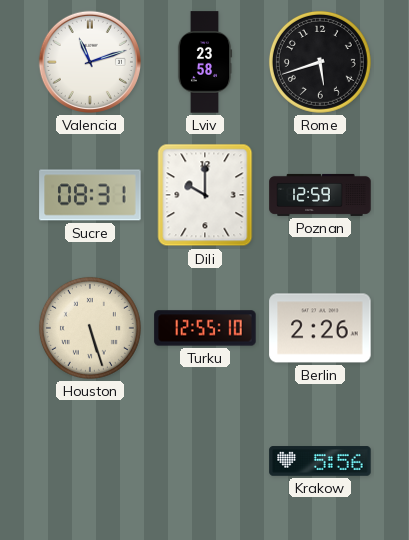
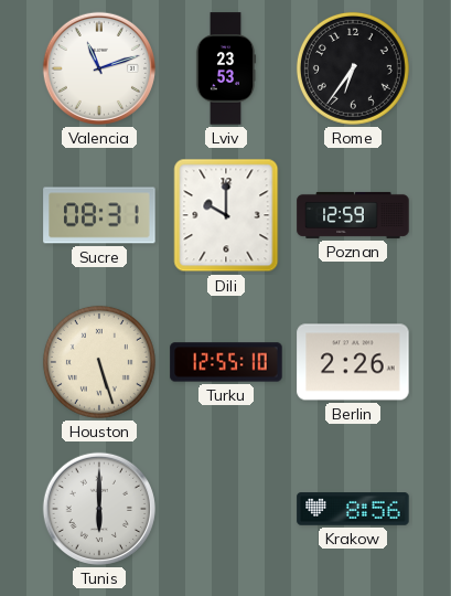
Lviv: 23:58 -> 23:53
Rome: 5:42 -> 6:36
Tunis: none -> 6:00
Krakow: 5:56 -> 8:56
